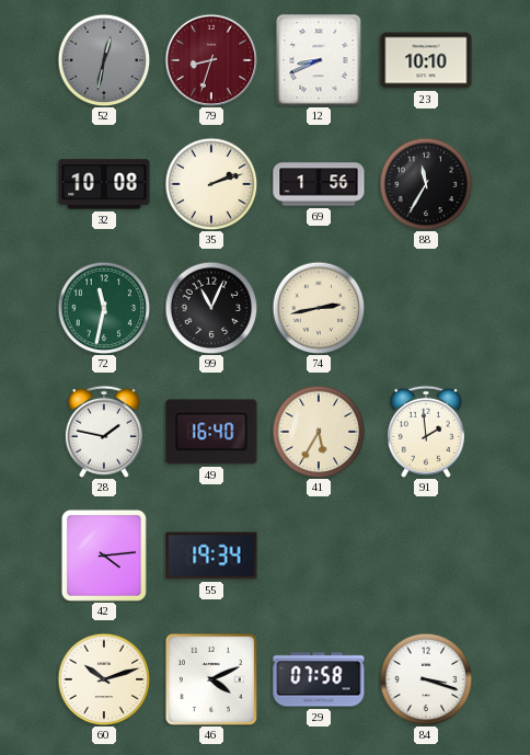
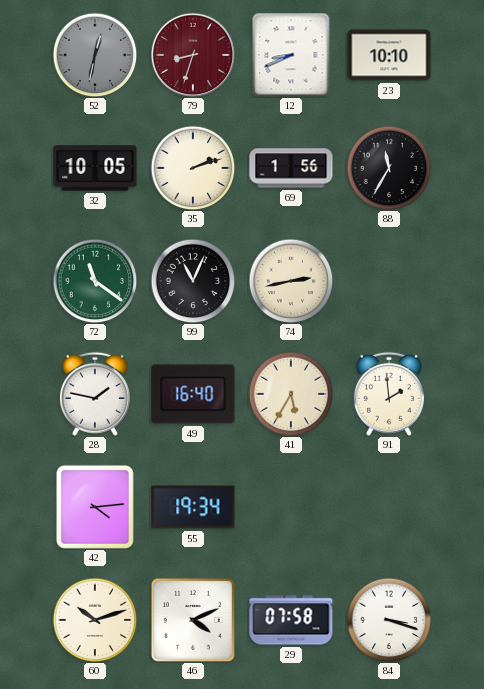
32: 10:08 -> 10:05
72: 11:32 -> 11:21
